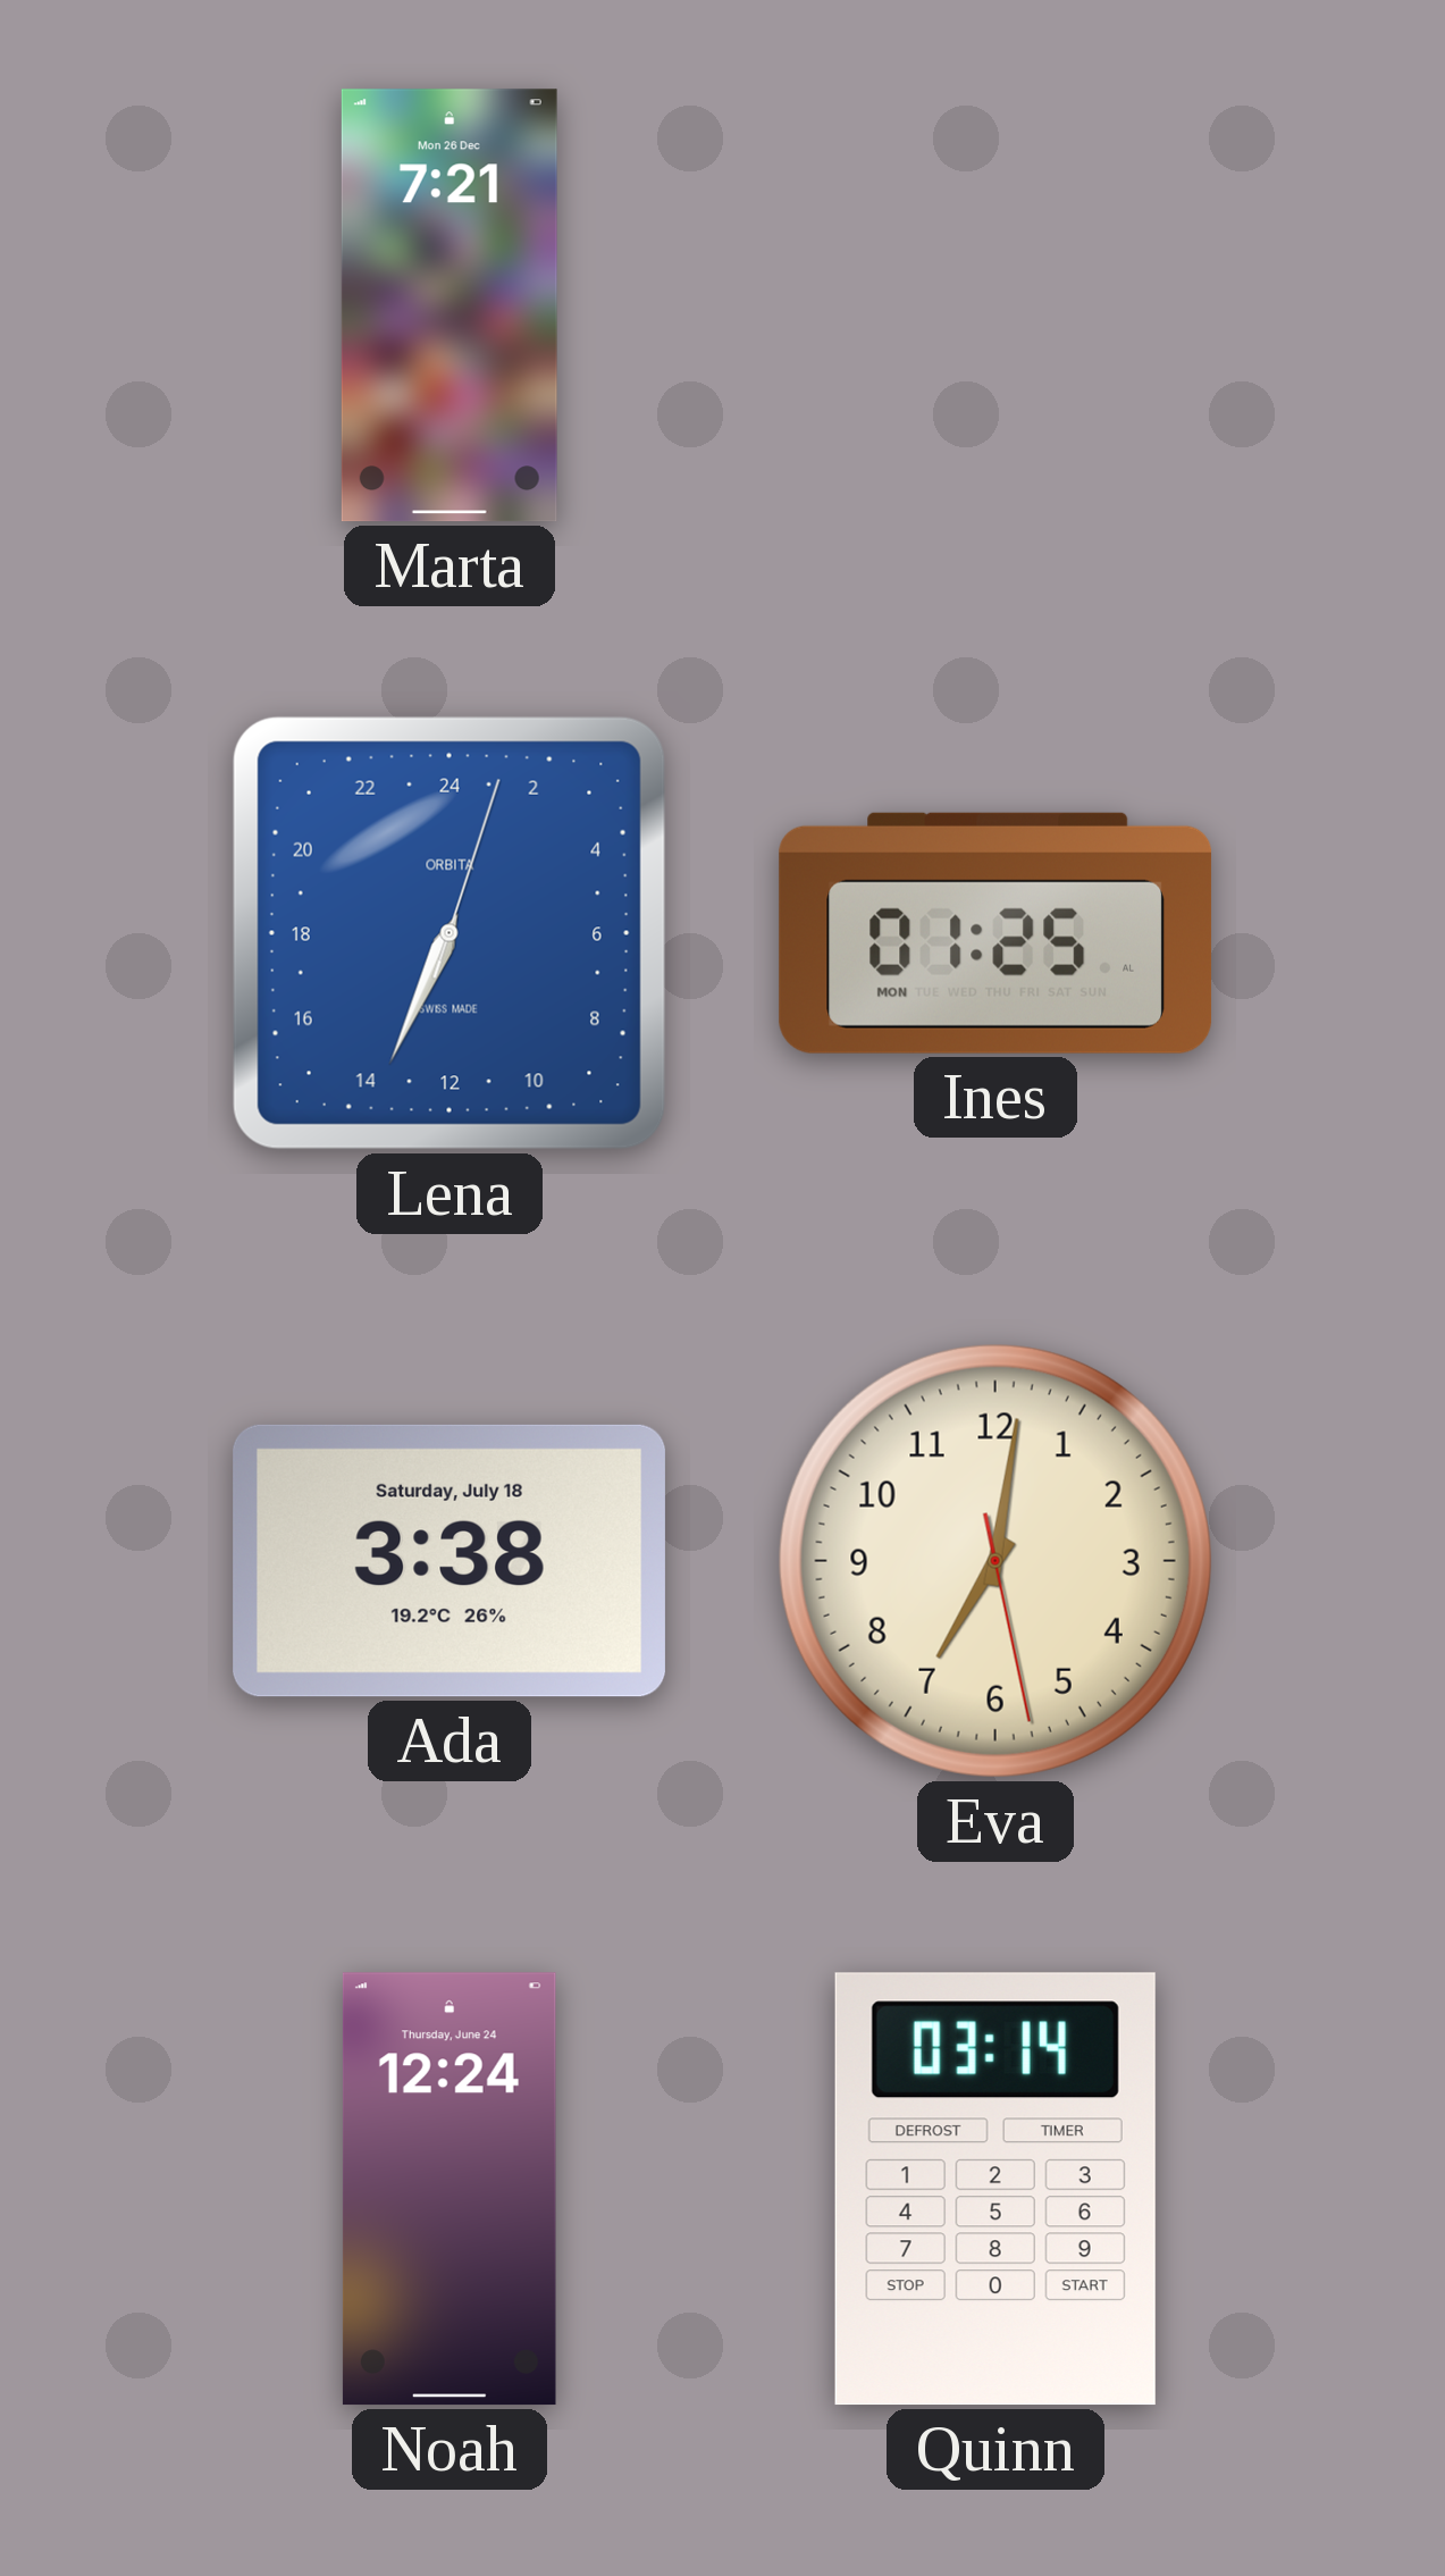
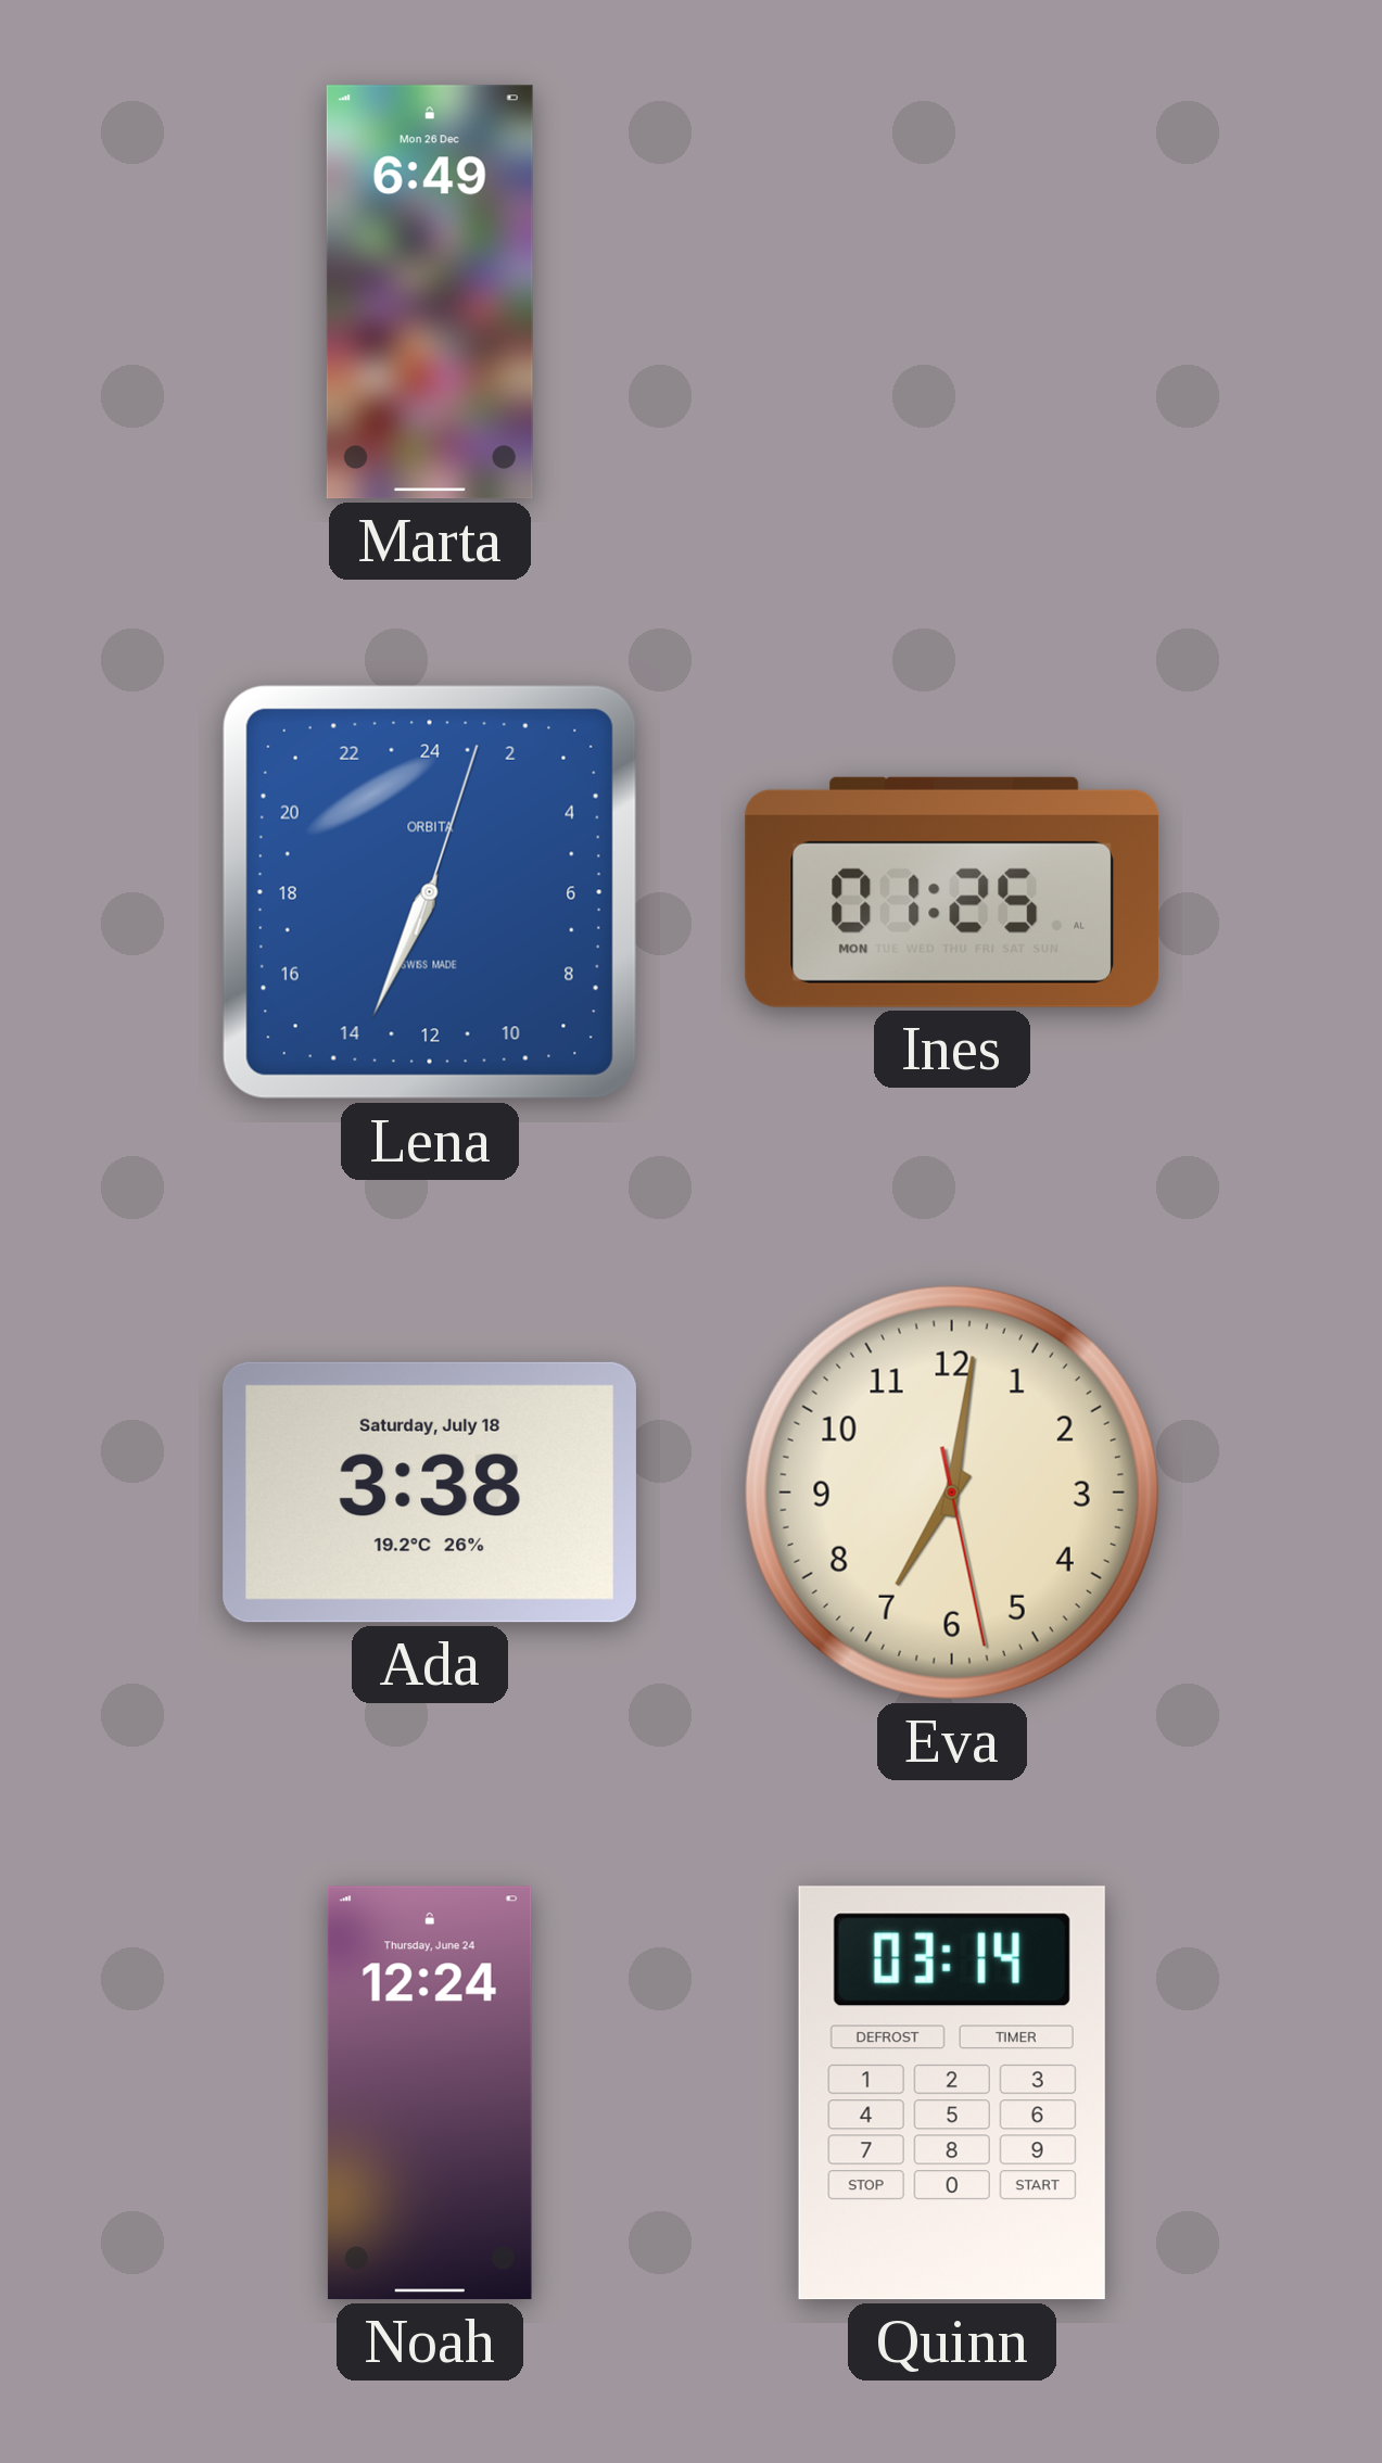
Marta: 7:21 -> 6:49
